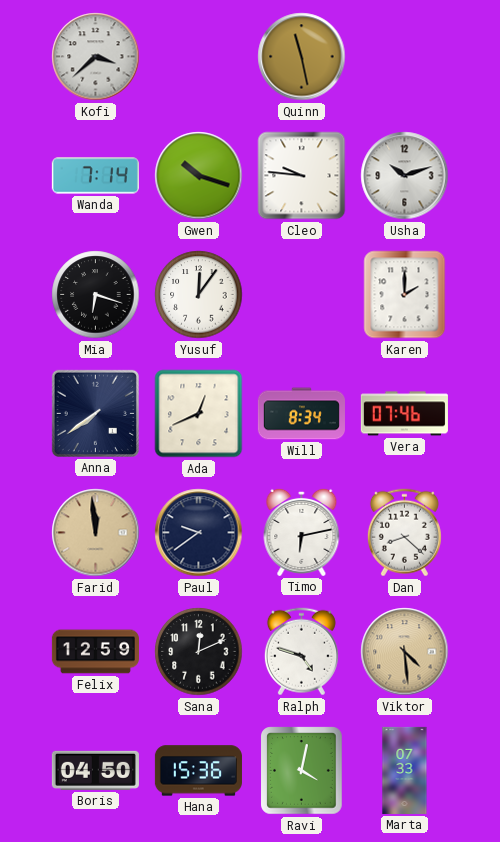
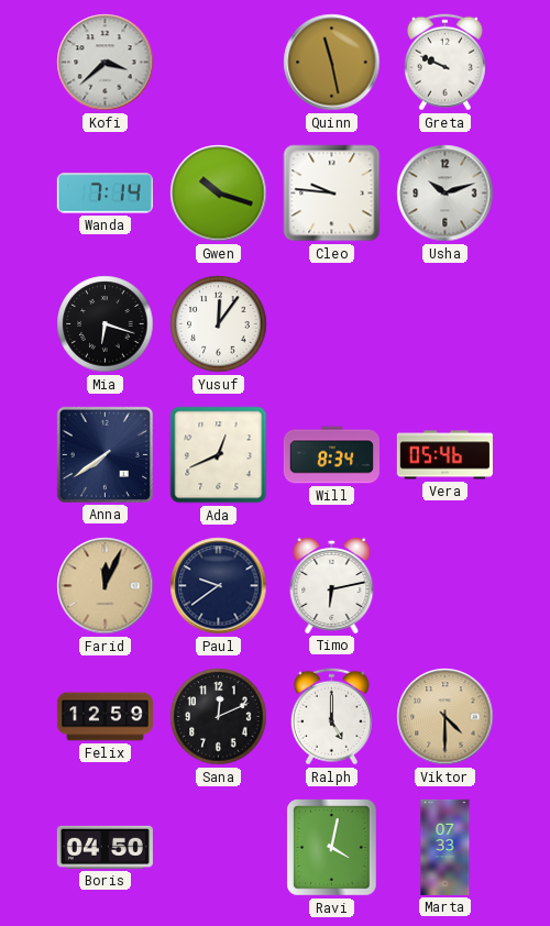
Greta: none -> 9:49
Karen: 2:00 -> none
Vera: 07:46 -> 05:46
Farid: 11:59 -> 12:04
Dan: 8:22 -> none
Ralph: 4:48 -> 5:00
Viktor: 4:29 -> 4:30
Hana: 15:36 -> none
